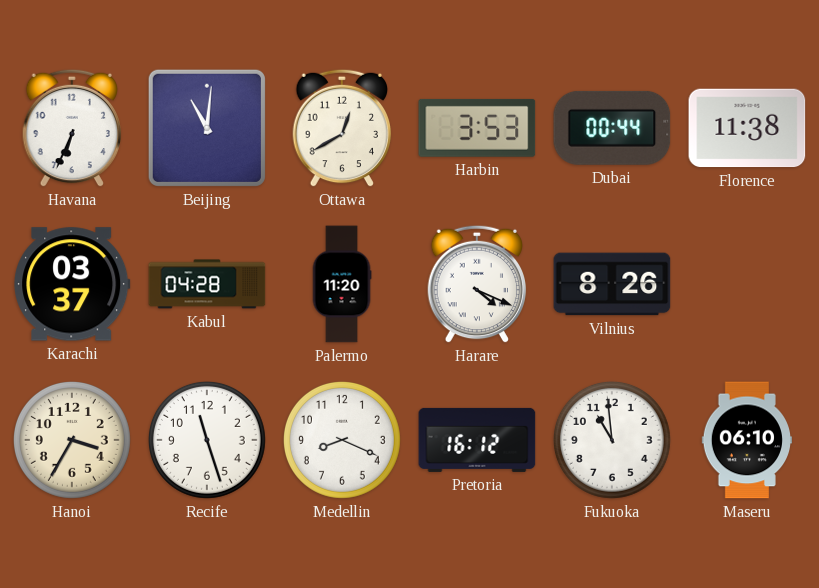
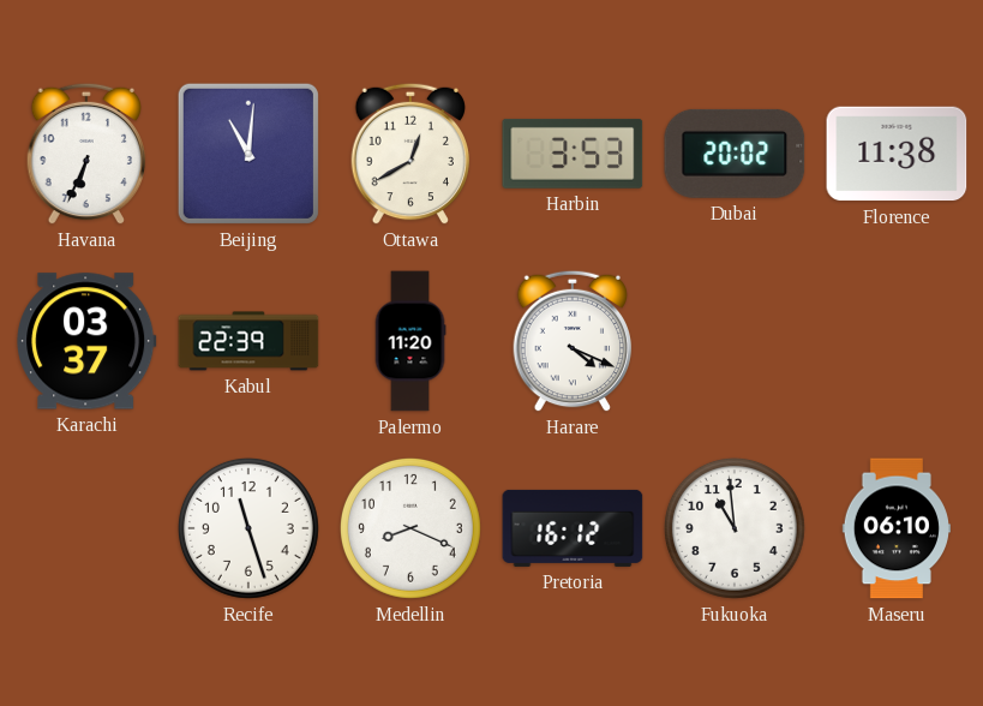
Dubai: 00:44 -> 20:02
Kabul: 04:28 -> 22:39
Vilnius: 8:26 -> none
Hanoi: 3:35 -> none
